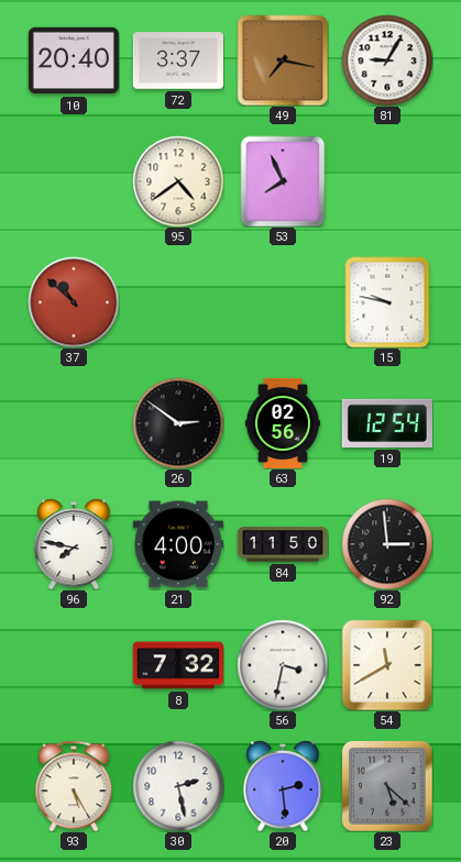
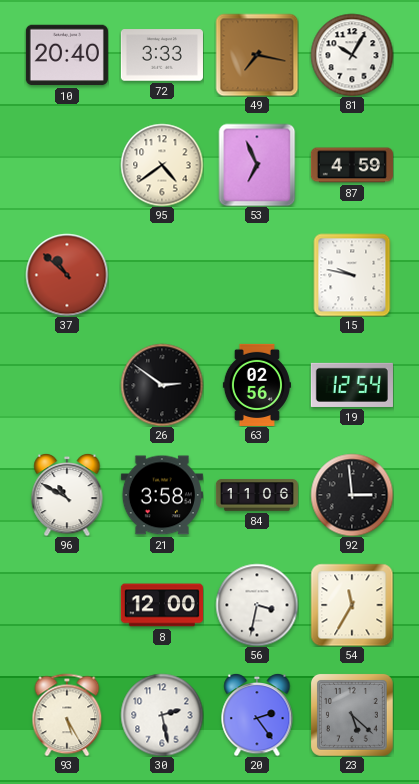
72: 3:37 -> 3:33
81: 9:05 -> 10:05
53: 7:56 -> 6:56
87: none -> 4:59
96: 7:47 -> 10:50
21: 4:00 -> 3:58
84: 11:50 -> 11:06
8: 7:32 -> 12:00
54: 11:40 -> 11:35
20: 2:29 -> 2:24
